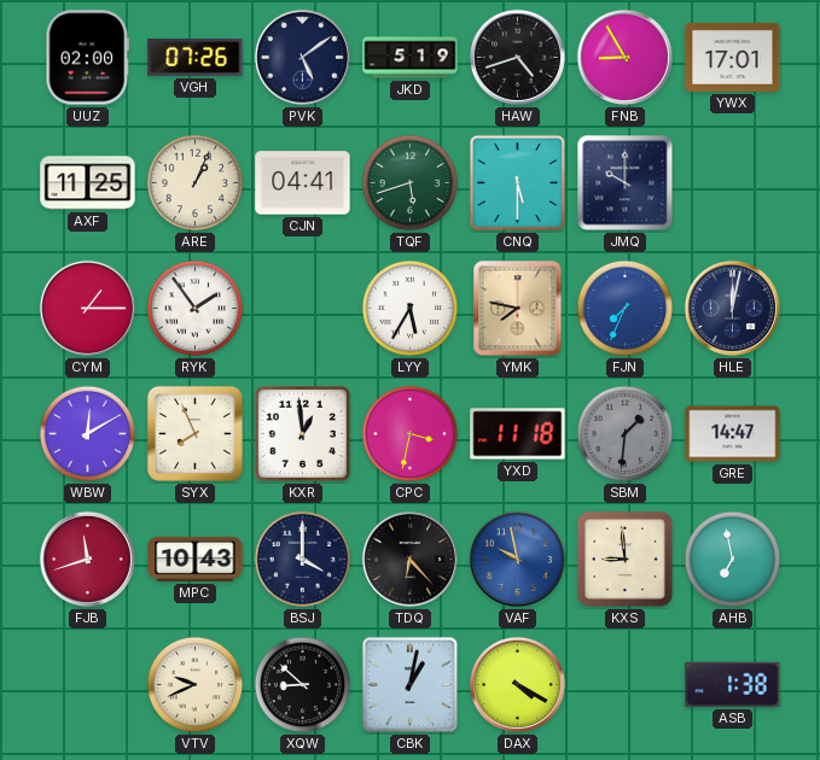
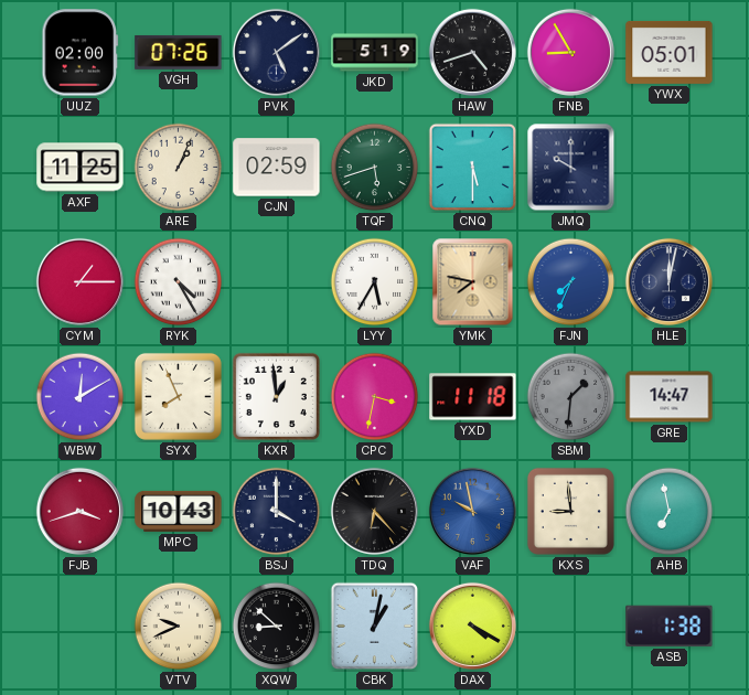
YWX: 17:01 -> 05:01
CJN: 04:41 -> 02:59
RYK: 1:54 -> 4:25
FJB: 11:42 -> 3:42
